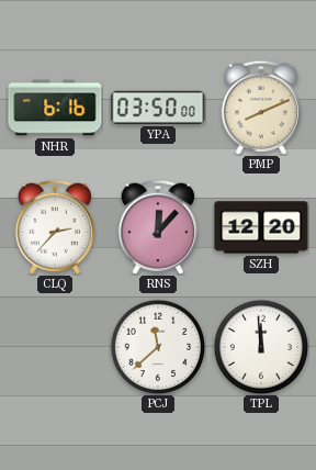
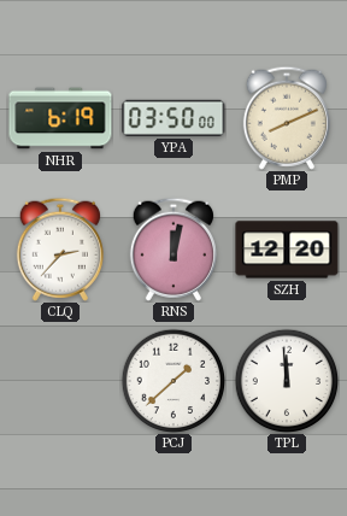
NHR: 6:16 -> 6:19
RNS: 12:07 -> 12:02
PCJ: 11:38 -> 1:38
